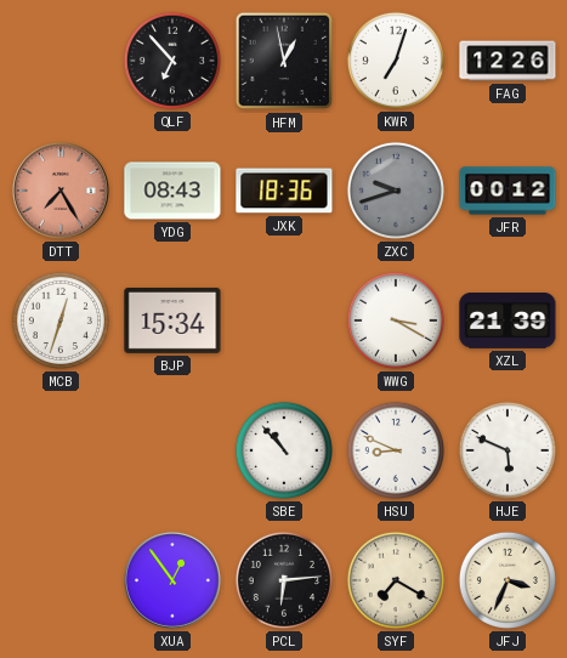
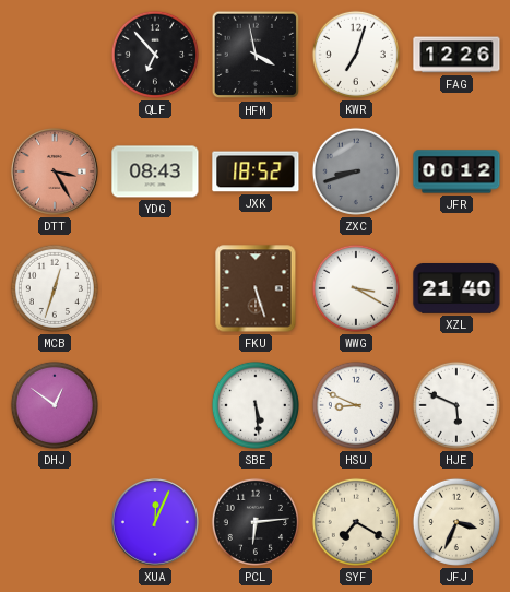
HFM: 12:58 -> 3:58
DTT: 7:25 -> 3:25
JXK: 18:36 -> 18:52
ZXC: 9:42 -> 8:42
BJP: 15:34 -> none
FKU: none -> 5:27
XZL: 21:39 -> 21:40
DHJ: none -> 12:51
SBE: 10:53 -> 5:29
XUA: 12:54 -> 12:04
